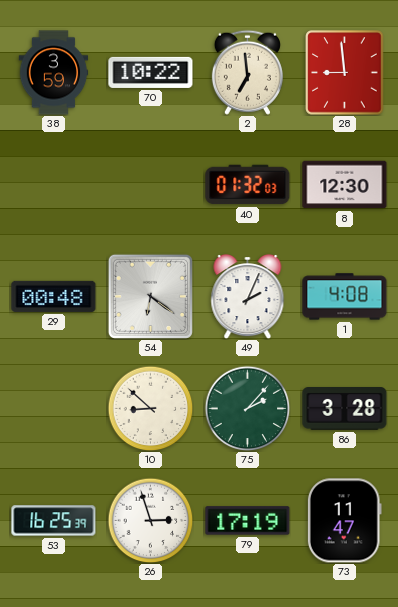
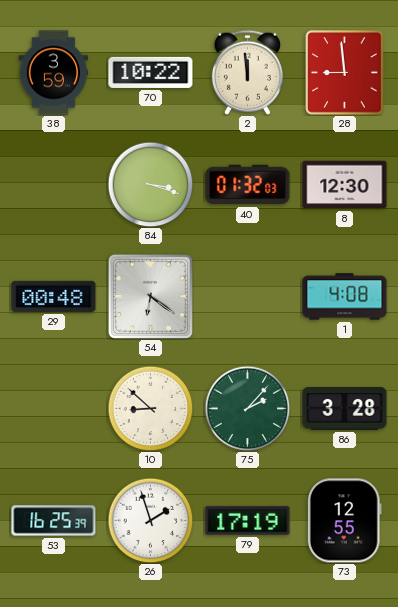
2: 6:59 -> 11:59
84: none -> 3:18
49: 2:04 -> none
26: 2:57 -> 1:57
73: 11:47 -> 12:55
